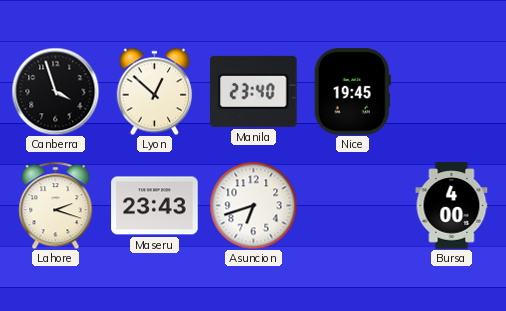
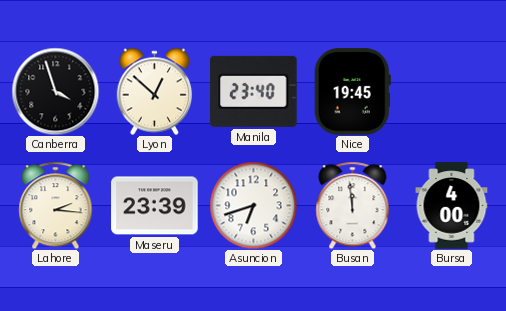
Lahore: 2:18 -> 2:16
Maseru: 23:43 -> 23:39
Busan: none -> 11:59
